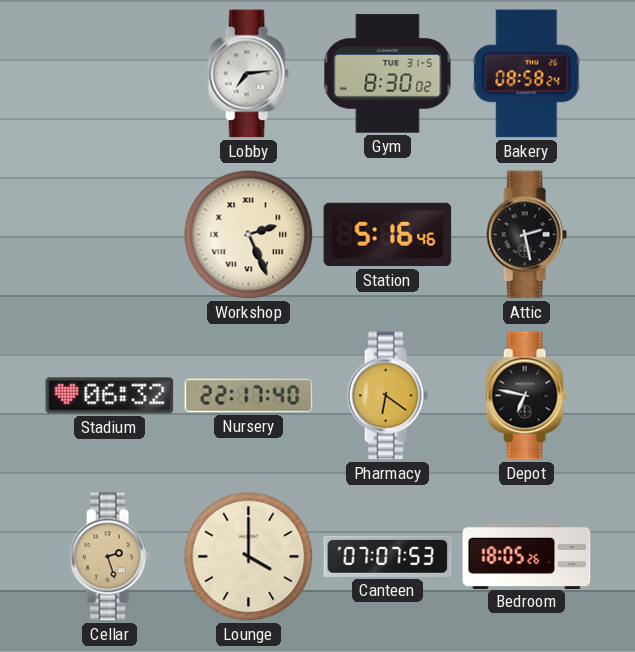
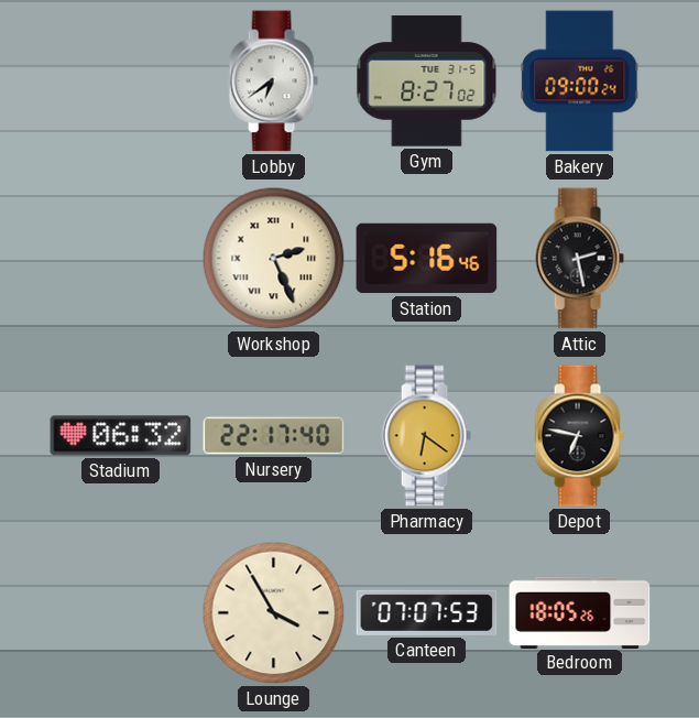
Lobby: 7:14 -> 6:39
Gym: 8:30 -> 8:27
Bakery: 08:58 -> 09:00
Cellar: 2:27 -> none
Lounge: 4:00 -> 3:55
